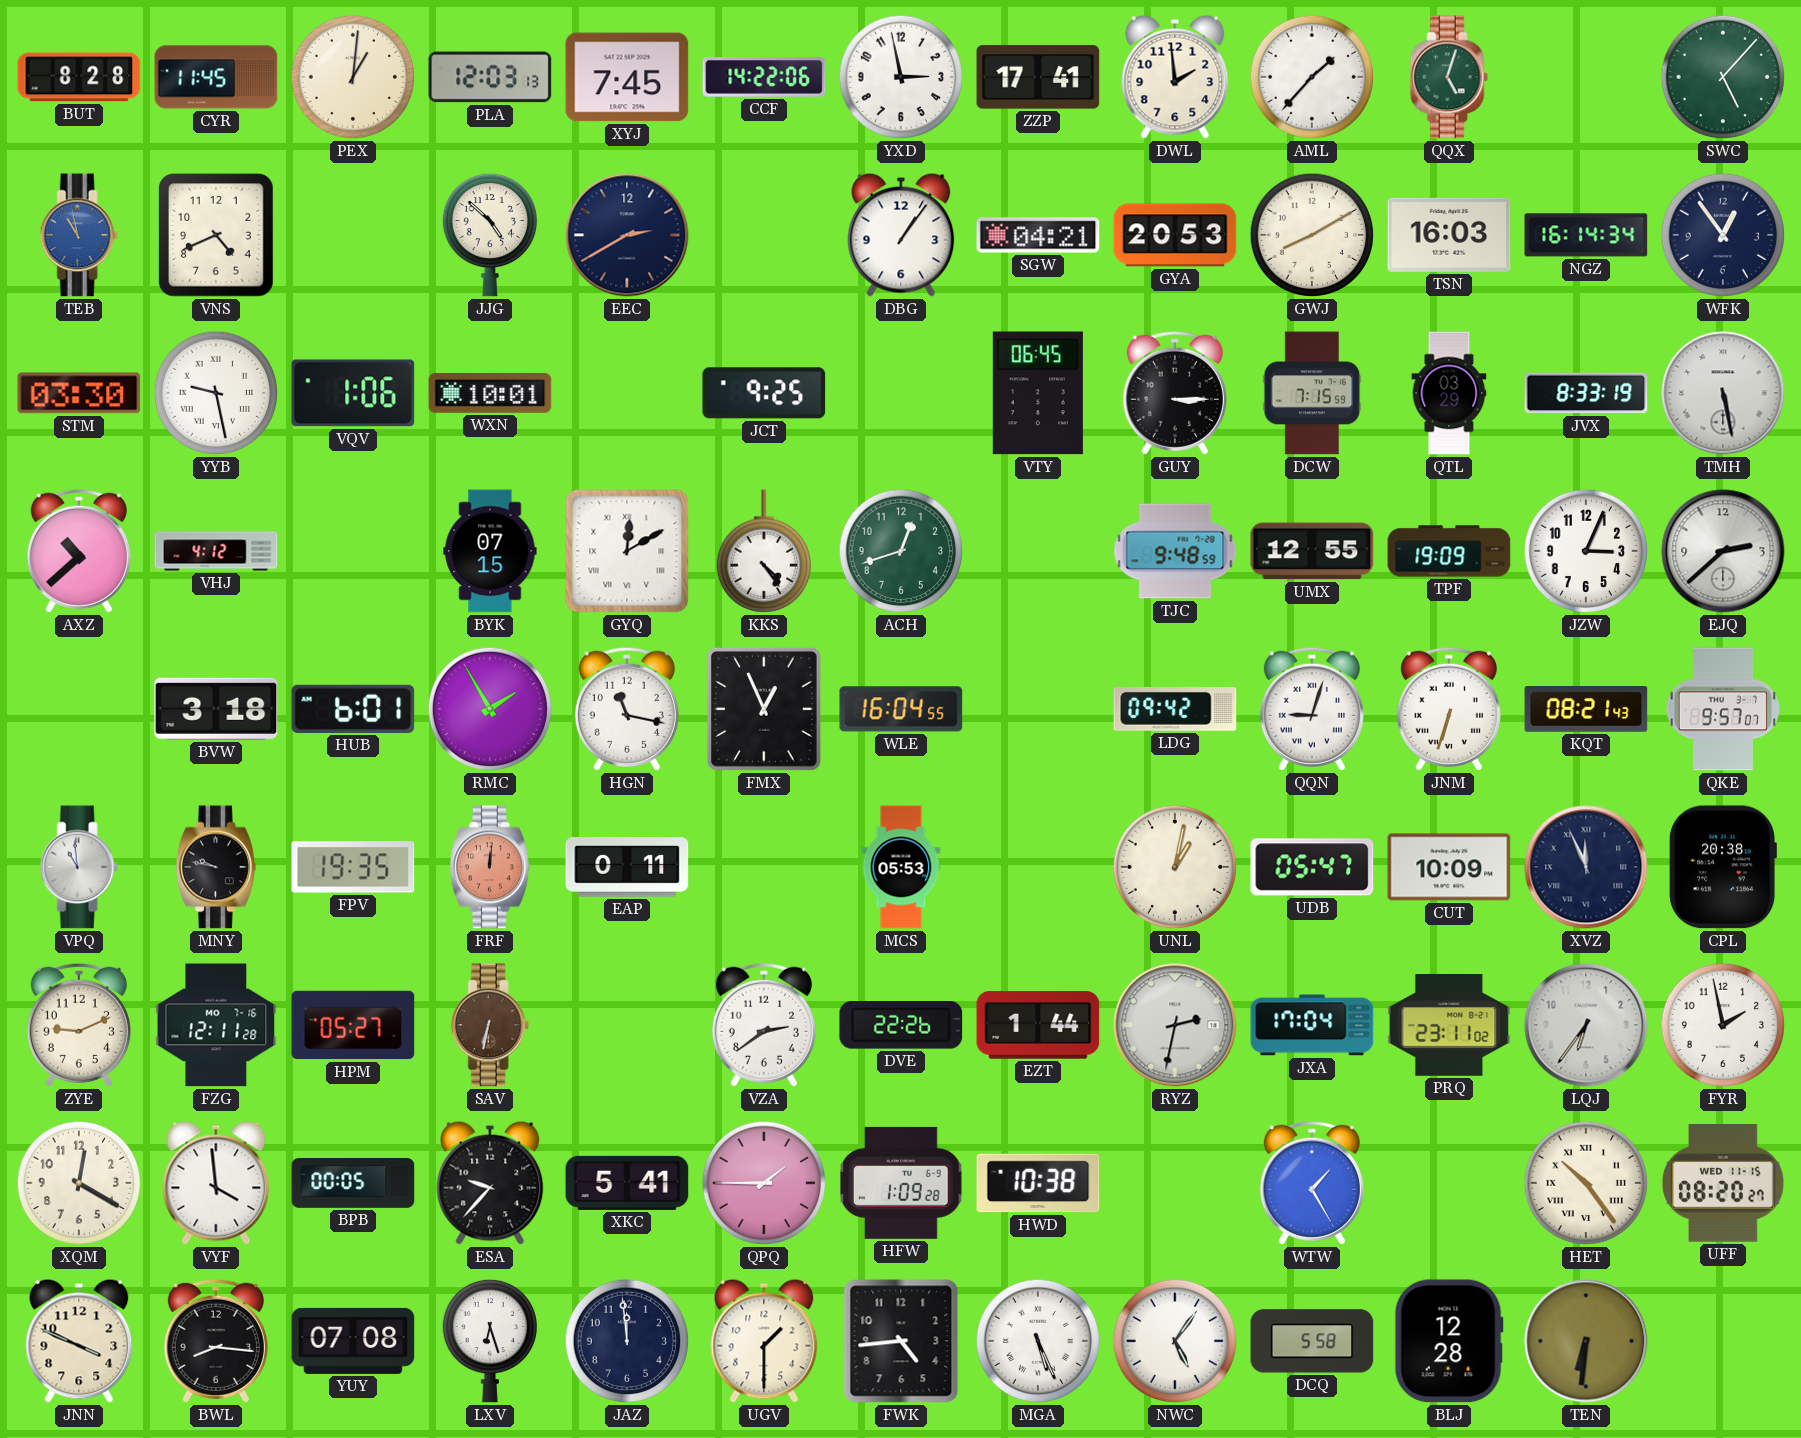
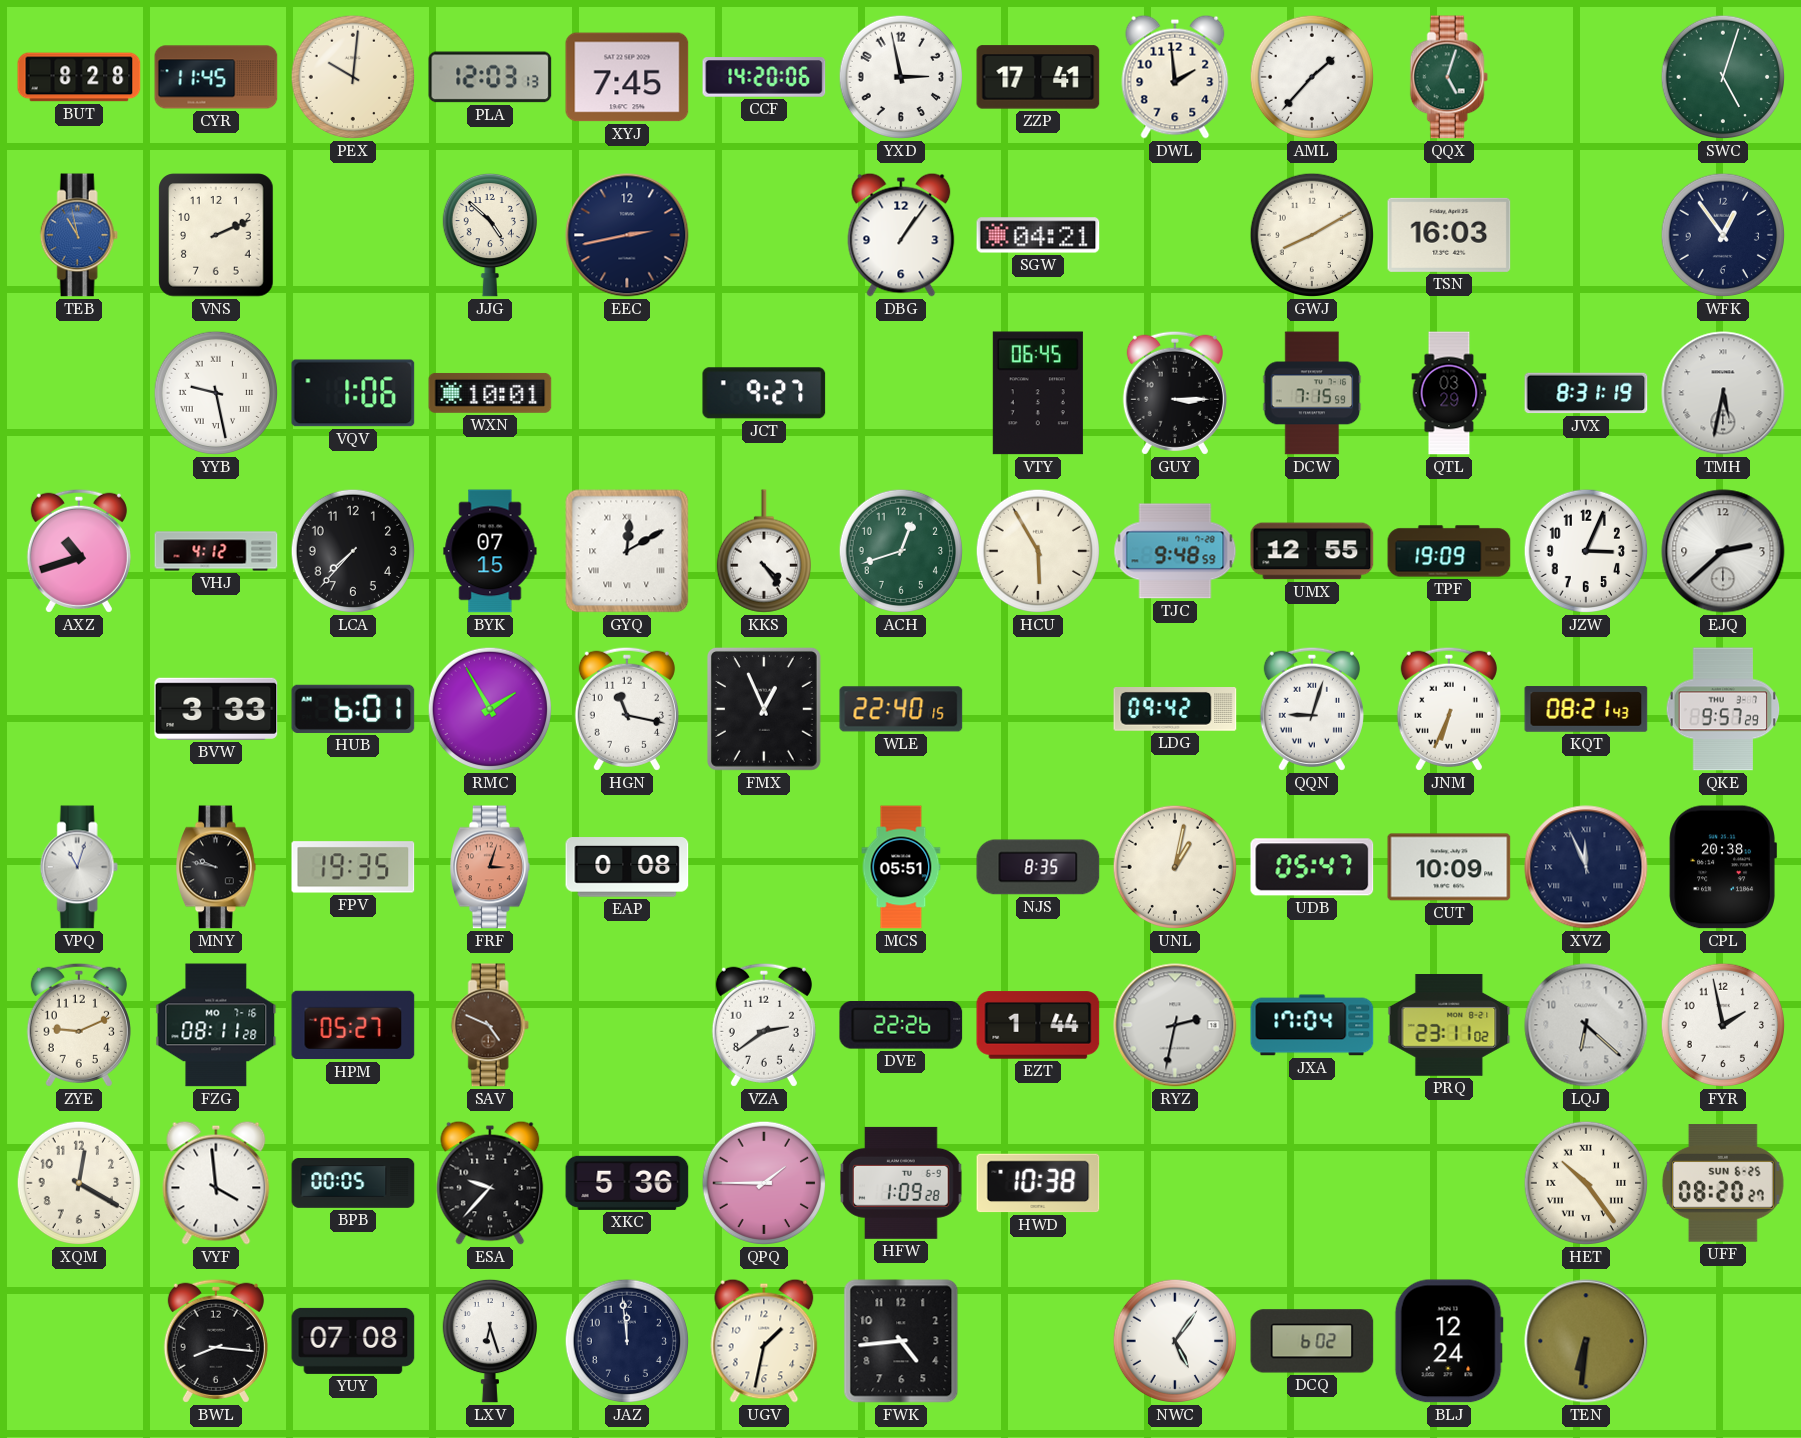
PEX: 1:01 -> 10:01
CCF: 14:22 -> 14:20
SWC: 5:07 -> 5:03
VNS: 4:41 -> 2:11
EEC: 2:40 -> 2:43
GYA: 20:53 -> none
NGZ: 16:14 -> none
STM: 03:30 -> none
JCT: 9:25 -> 9:27
JVX: 8:33 -> 8:31
TMH: 5:28 -> 5:32
AXZ: 10:38 -> 10:42
LCA: none -> 7:37
HCU: none -> 5:55
BVW: 3:18 -> 3:33
WLE: 16:04 -> 22:40
JNM: 6:33 -> 6:34
QKE: 9:57:07 -> 9:57:29
VPQ: 10:59 -> 11:03
FRF: 12:01 -> 3:03
EAP: 0:11 -> 0:08
MCS: 05:53 -> 05:51
NJS: none -> 8:35
FZG: 12:11 -> 08:11
SAV: 6:32 -> 4:49
LQJ: 6:36 -> 6:22
XKC: 5:41 -> 5:36
WTW: 1:25 -> none
UFF date: WED 11-15 -> SUN 6-25
JNN: 3:49 -> none
UGV: 1:30 -> 1:32
MGA: 5:26 -> none
DCQ: 5:58 -> 6:02
BLJ: 12:28 -> 12:24
